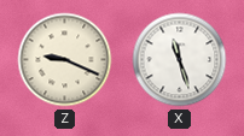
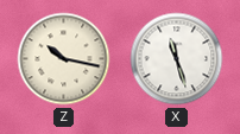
Z: 9:19 -> 10:17
